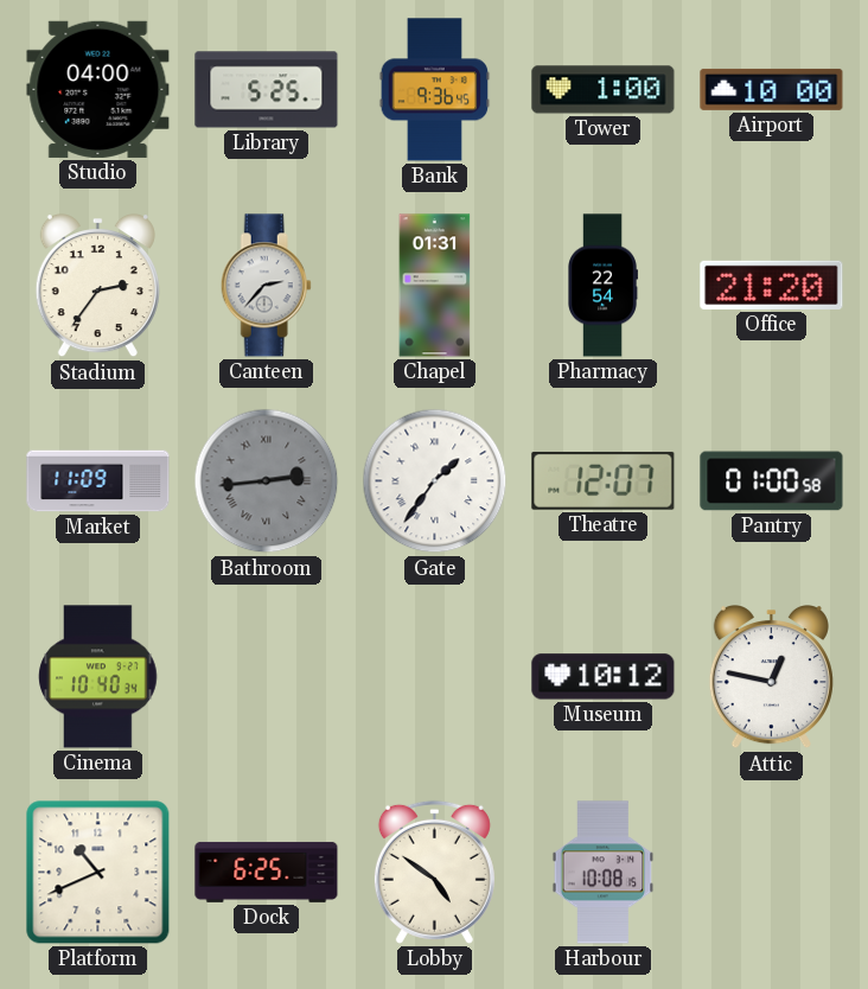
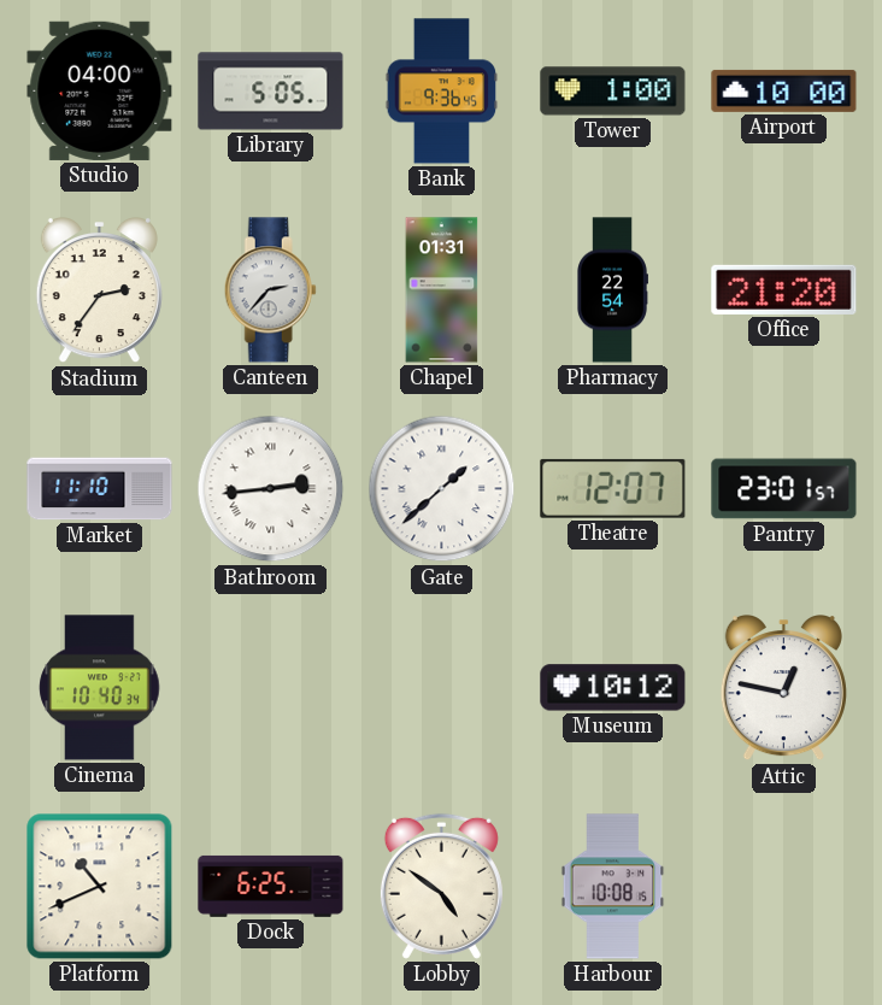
Library: 5:25 -> 5:05
Market: 11:09 -> 11:10
Bathroom dial: grey -> white
Gate: 1:36 -> 1:38
Pantry: 01:00 -> 23:01
